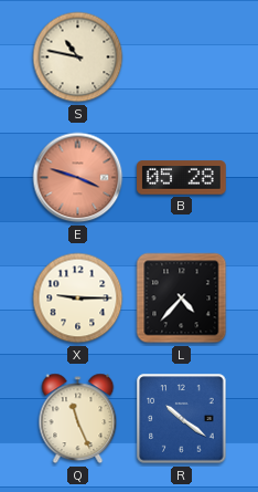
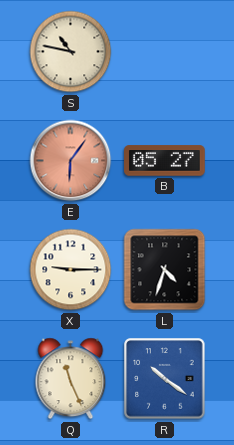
E: 3:48 -> 6:06
B: 05:28 -> 05:27
L: 4:37 -> 4:33
